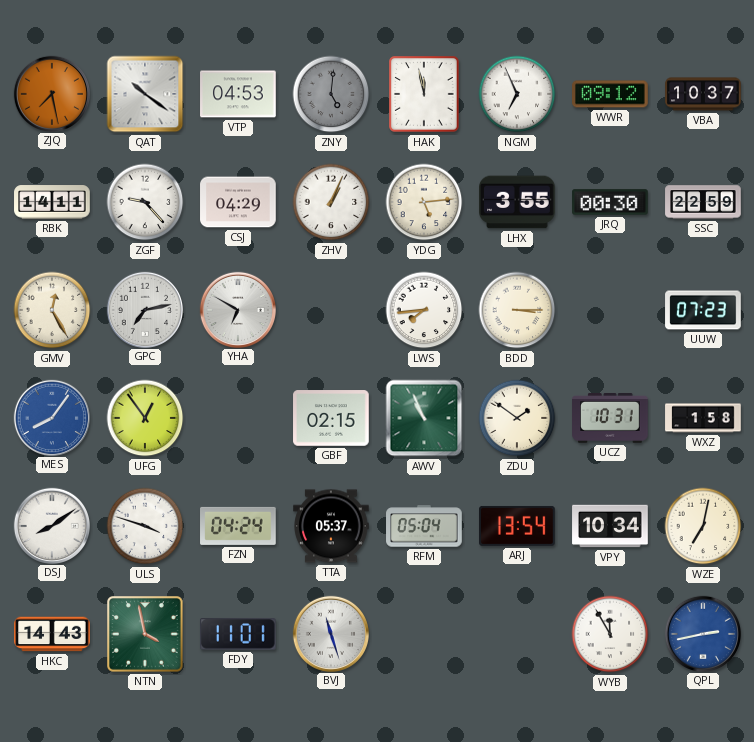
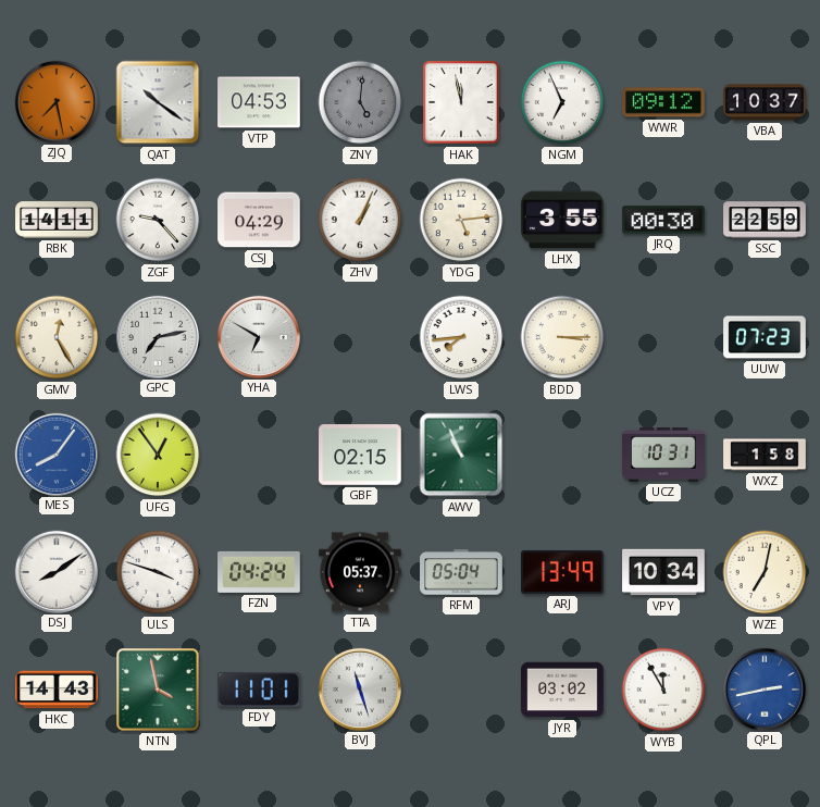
ZDU: 1:51 -> none
ARJ: 13:54 -> 13:49
JYR: none -> 03:02
